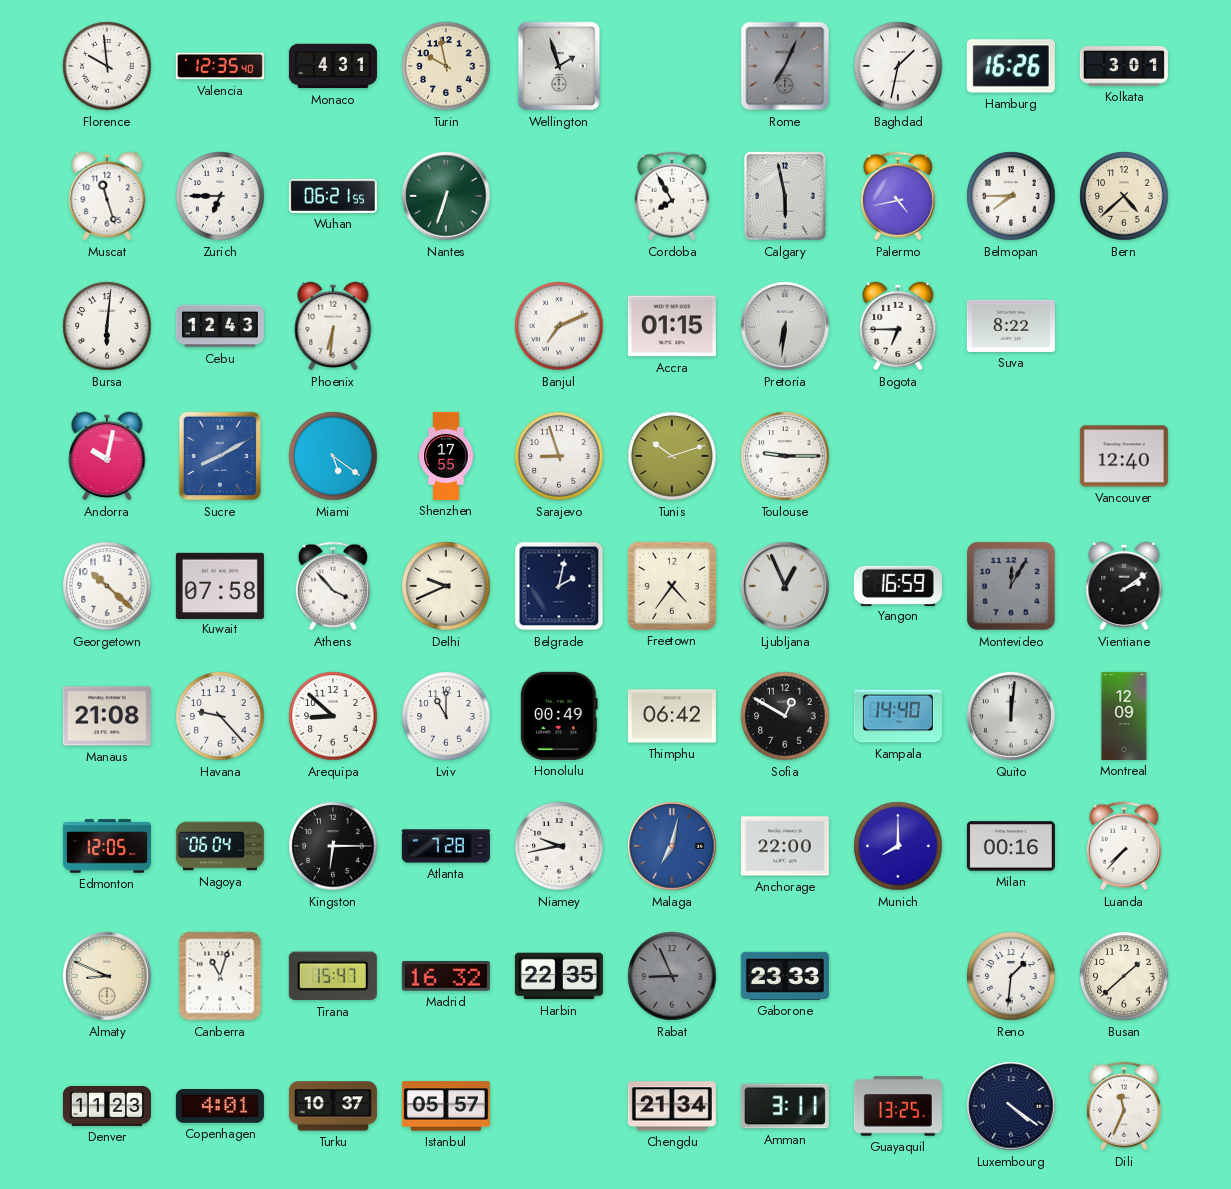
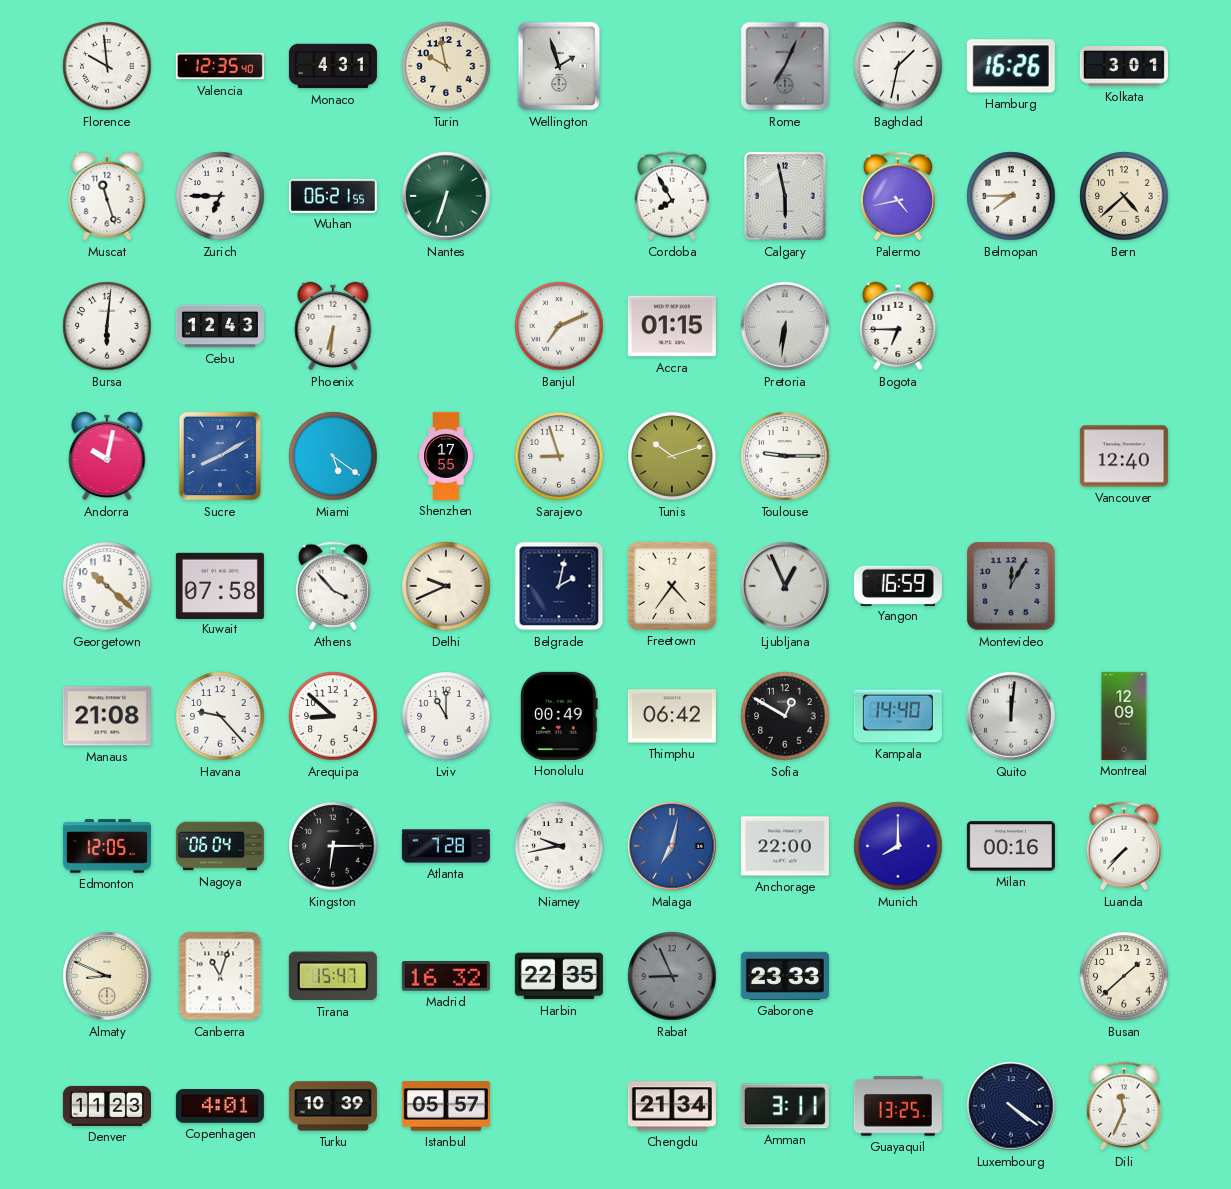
Suva: 8:22 -> none
Vientiane: 2:09 -> none
Reno: 1:31 -> none
Turku: 10:37 -> 10:39
